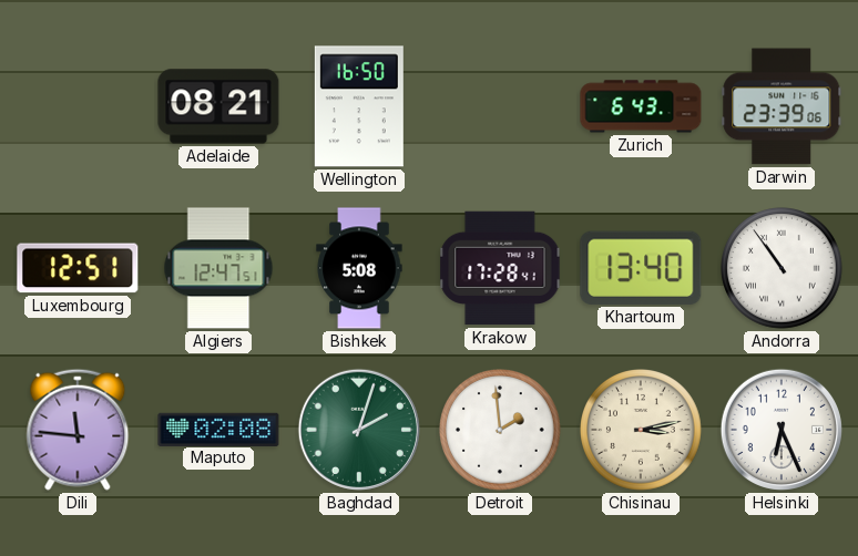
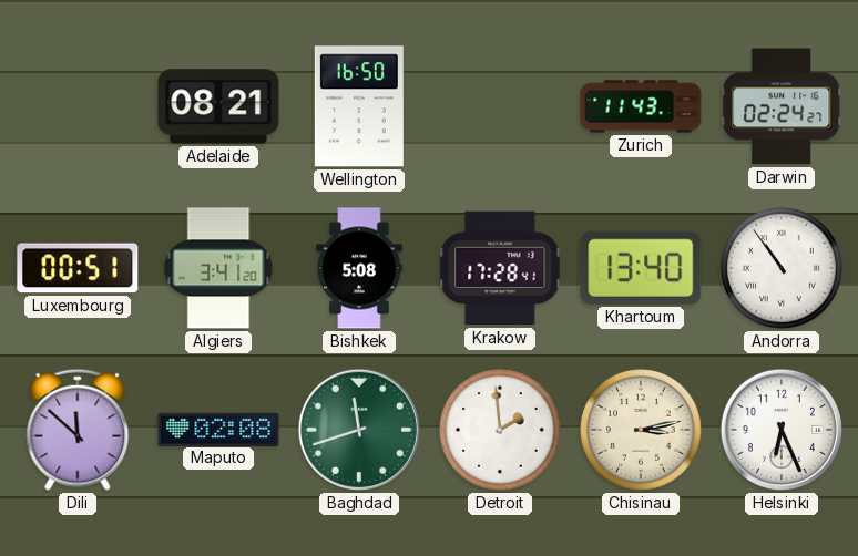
Zurich: 6:43 -> 11:43
Darwin: 23:39 -> 02:24
Luxembourg: 12:51 -> 00:51
Algiers: 12:47 -> 3:41
Dili: 11:46 -> 11:52
Baghdad: 2:03 -> 11:42
